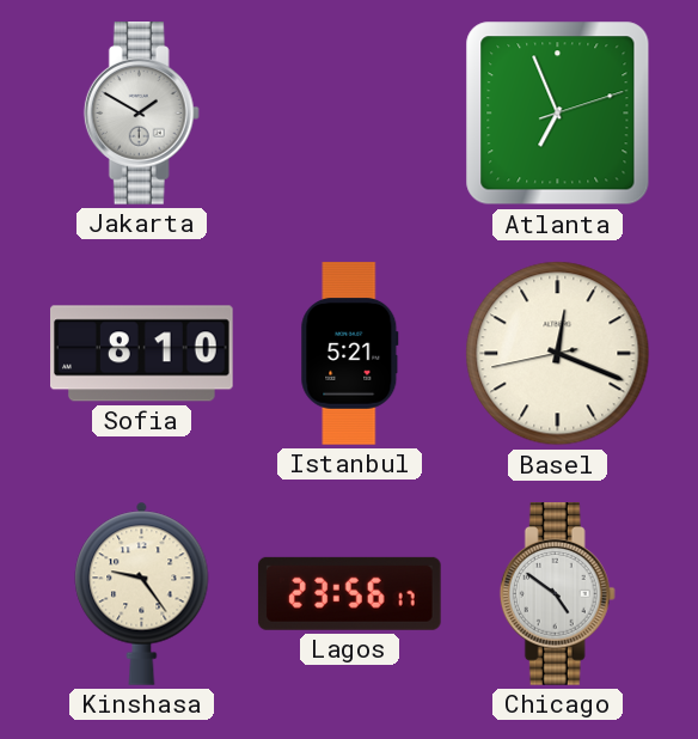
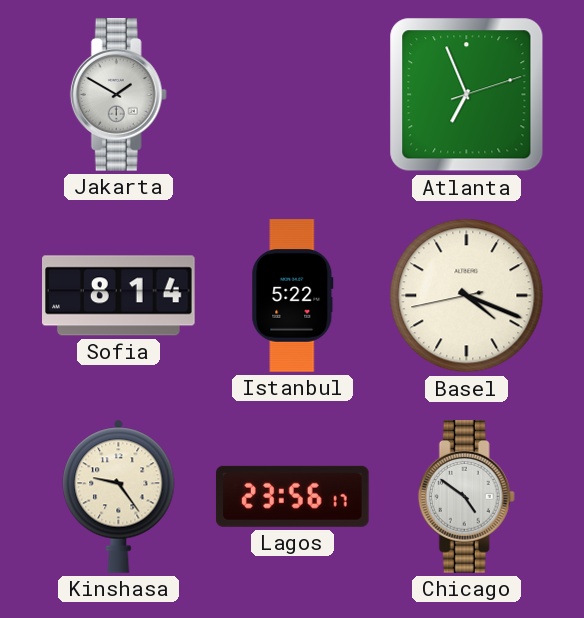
Sofia: 8:10 -> 8:14
Istanbul: 5:21 -> 5:22
Basel: 12:18 -> 4:18
